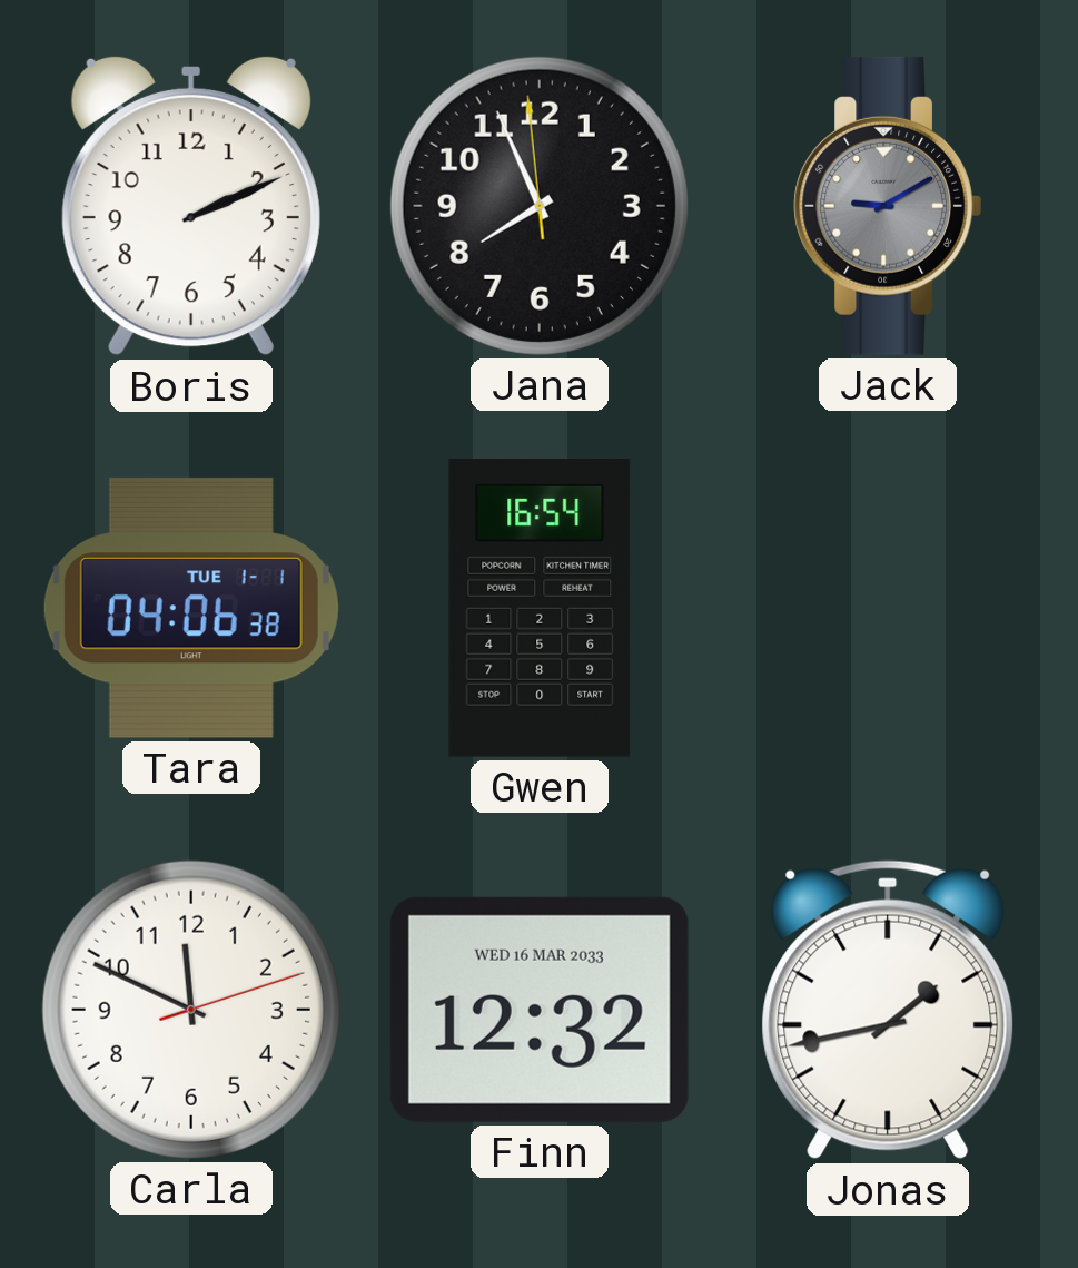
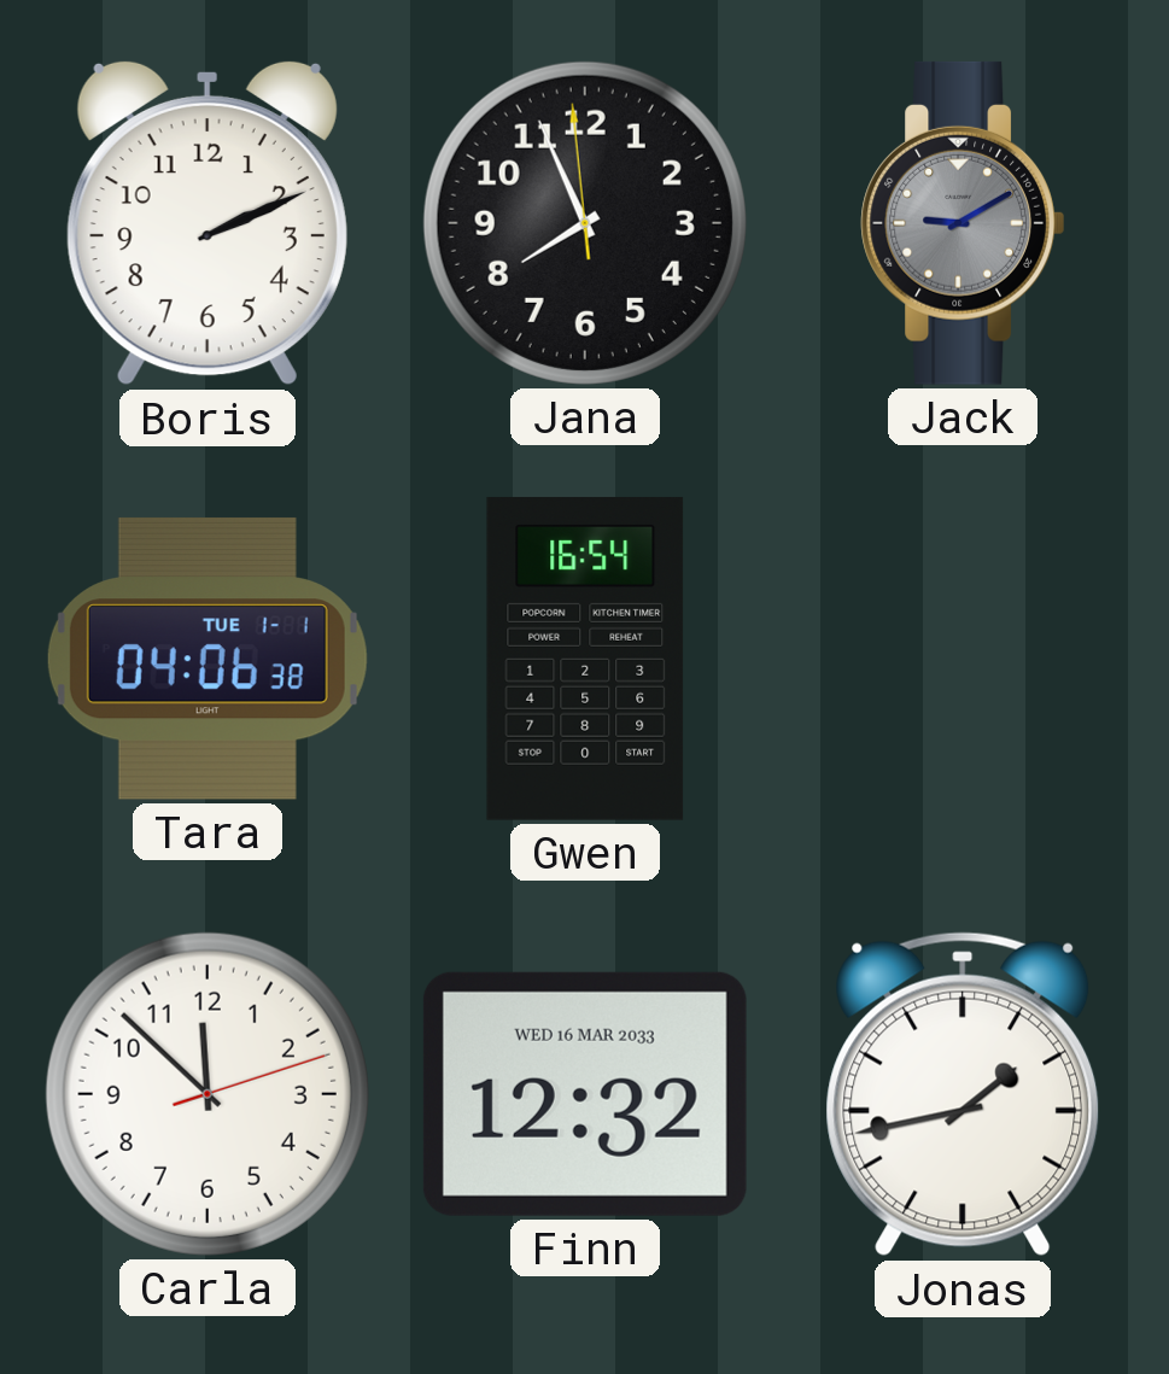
Carla: 11:49 -> 11:52
